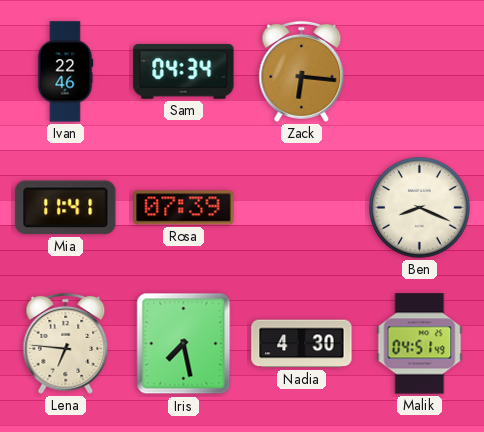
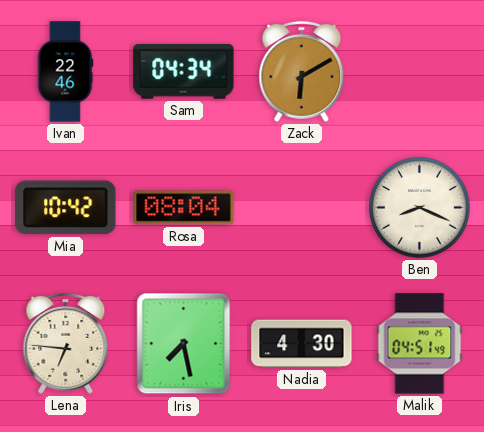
Zack: 6:16 -> 6:10
Mia: 11:41 -> 10:42
Rosa: 07:39 -> 08:04
